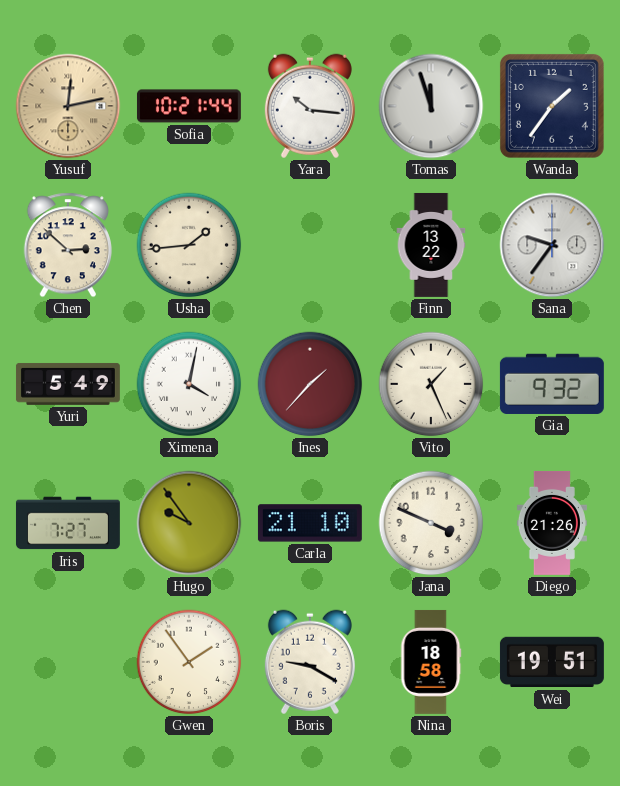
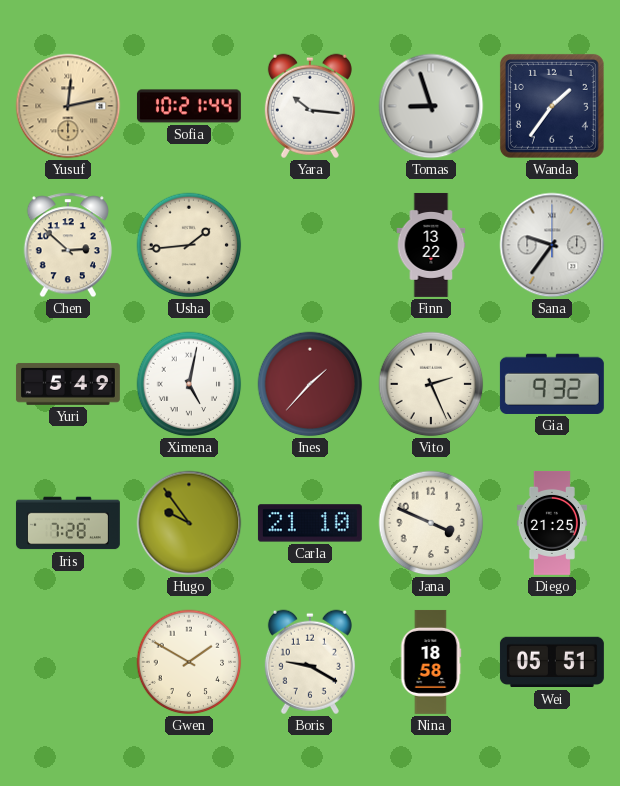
Tomas: 11:57 -> 8:57
Ximena: 4:02 -> 5:02
Vito: 1:26 -> 2:26
Iris: 7:27 -> 7:28
Diego: 21:26 -> 21:25
Gwen: 1:54 -> 1:50
Wei: 19:51 -> 05:51
